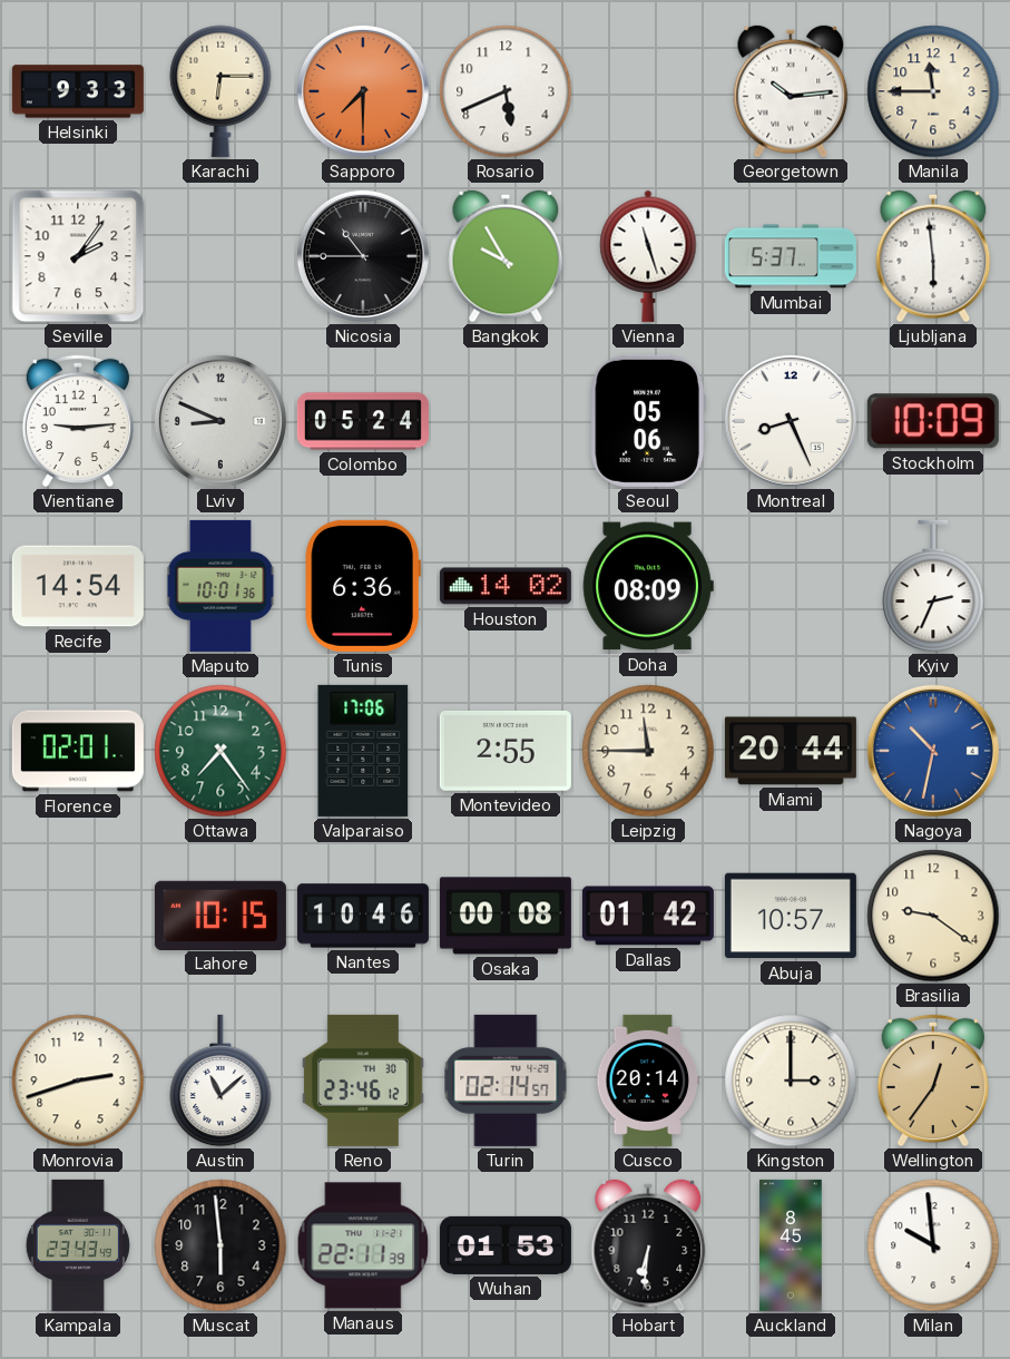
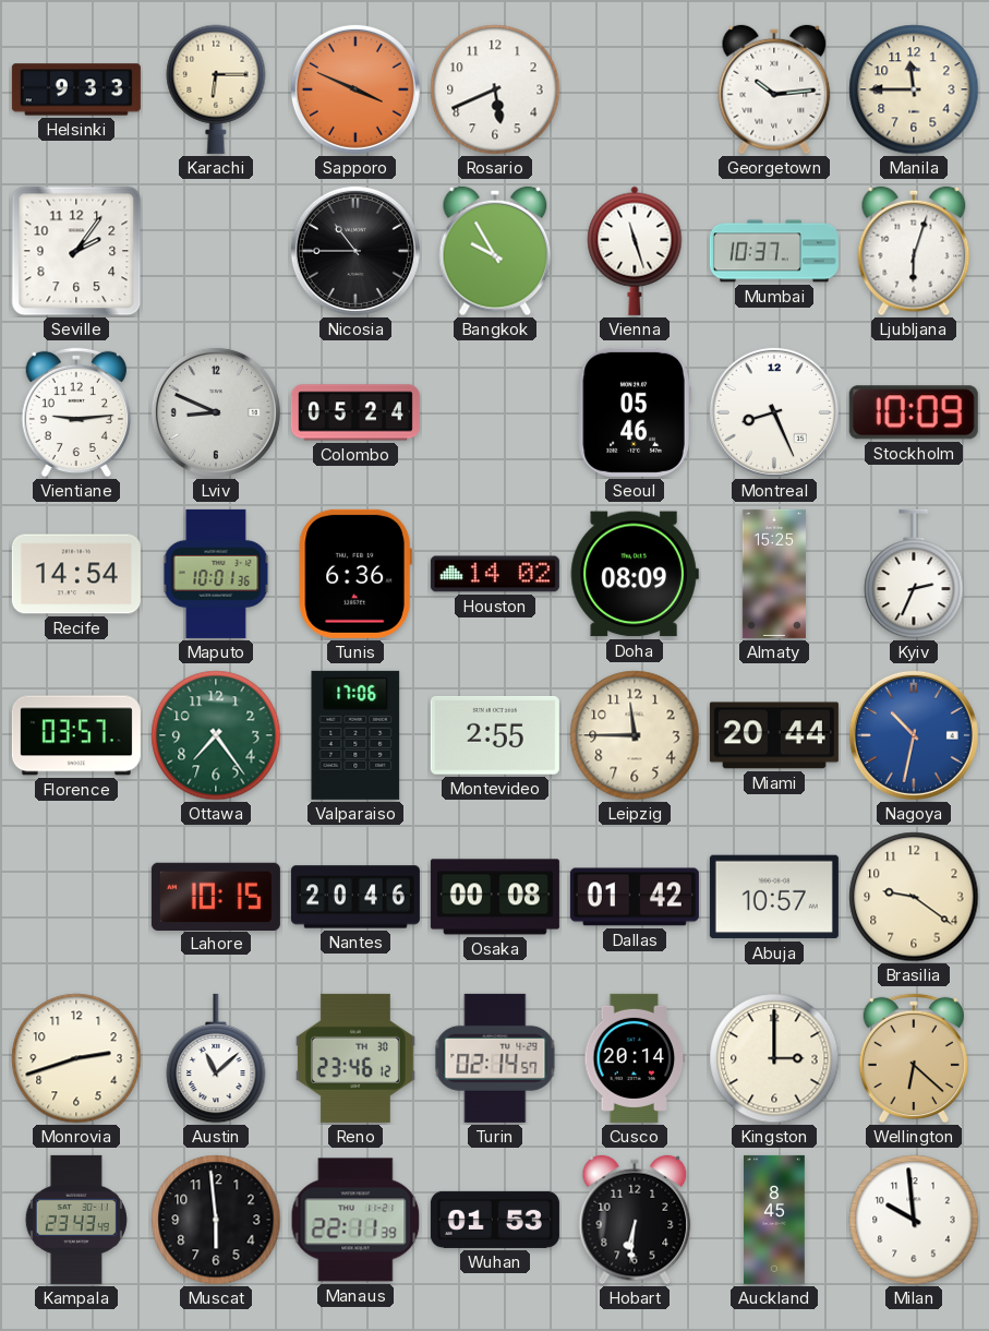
Sapporo: 7:30 -> 3:49
Mumbai: 5:37 -> 10:37
Ljubljana: 5:59 -> 6:03
Seoul: 05:06 -> 05:46
Almaty: none -> 15:25
Florence: 02:01 -> 03:57
Nantes: 10:46 -> 20:46
Wellington: 12:36 -> 6:22
